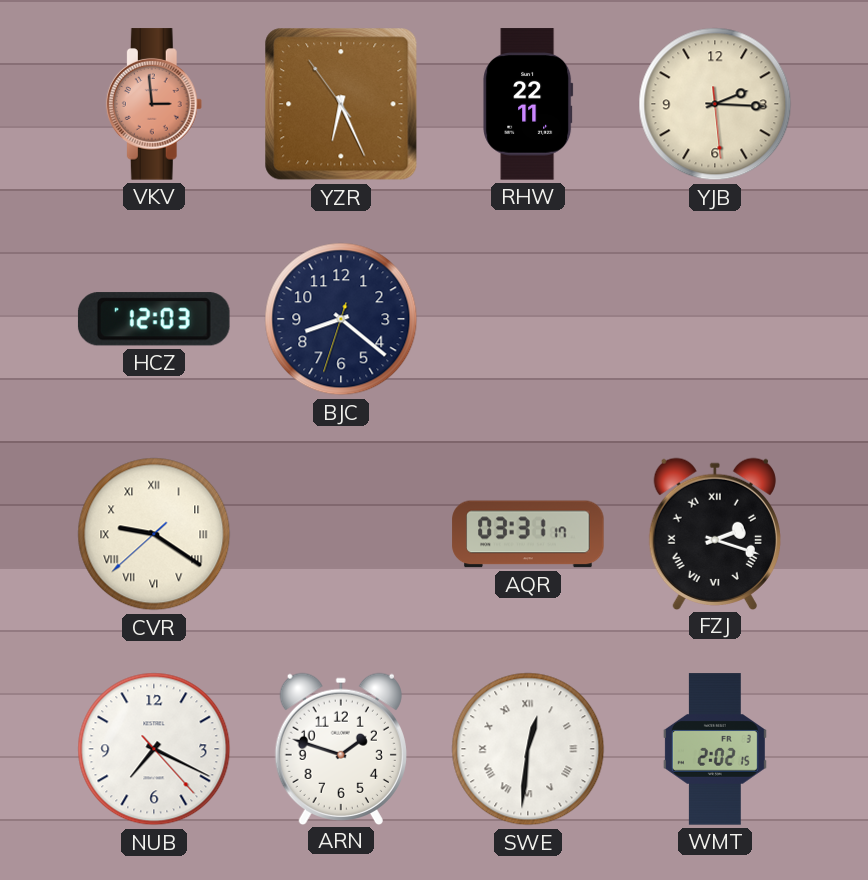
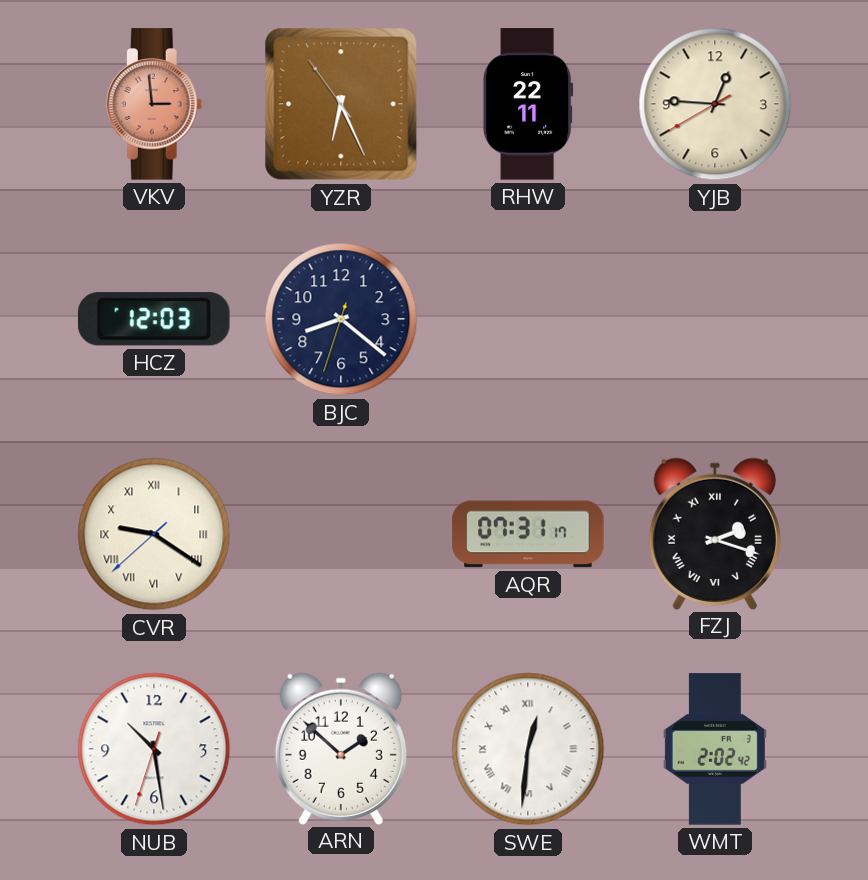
YJB: 2:15 -> 12:45
AQR: 03:31 -> 07:31
NUB: 7:19 -> 10:28
ARN: 1:48 -> 1:52
WMT: 2:02:15 -> 2:02:42
